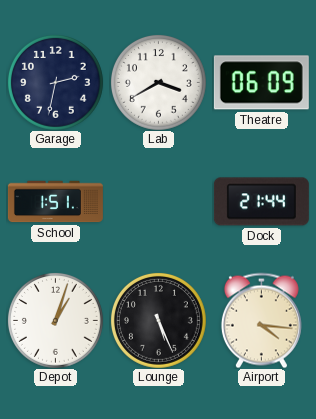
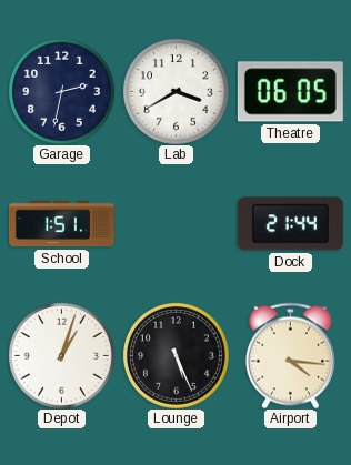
Theatre: 06:09 -> 06:05
